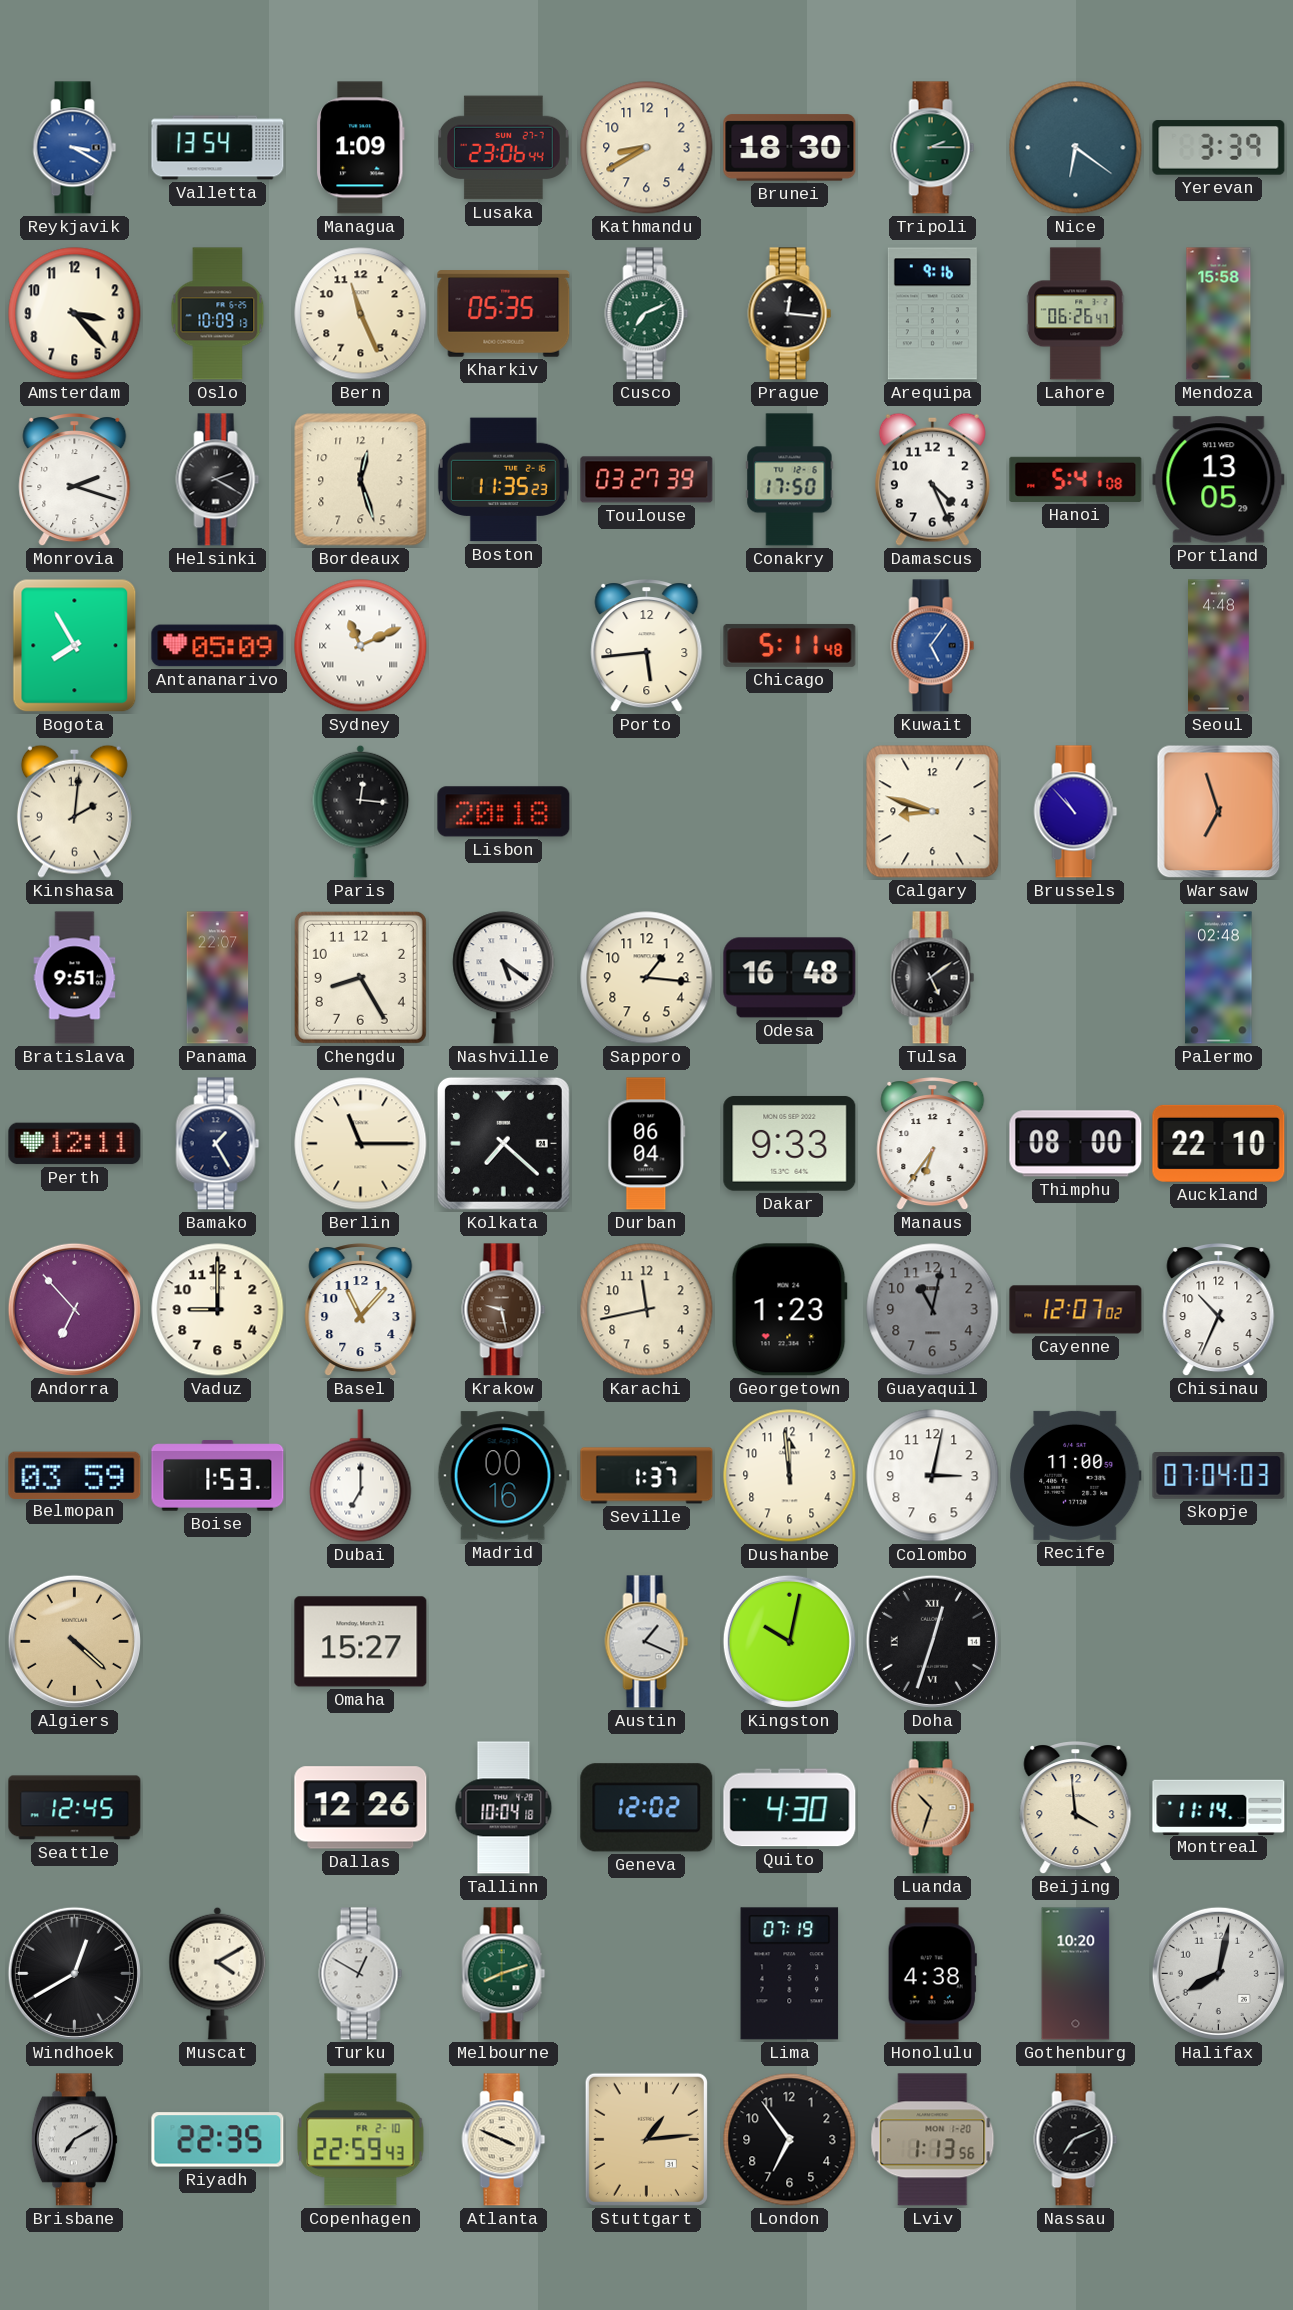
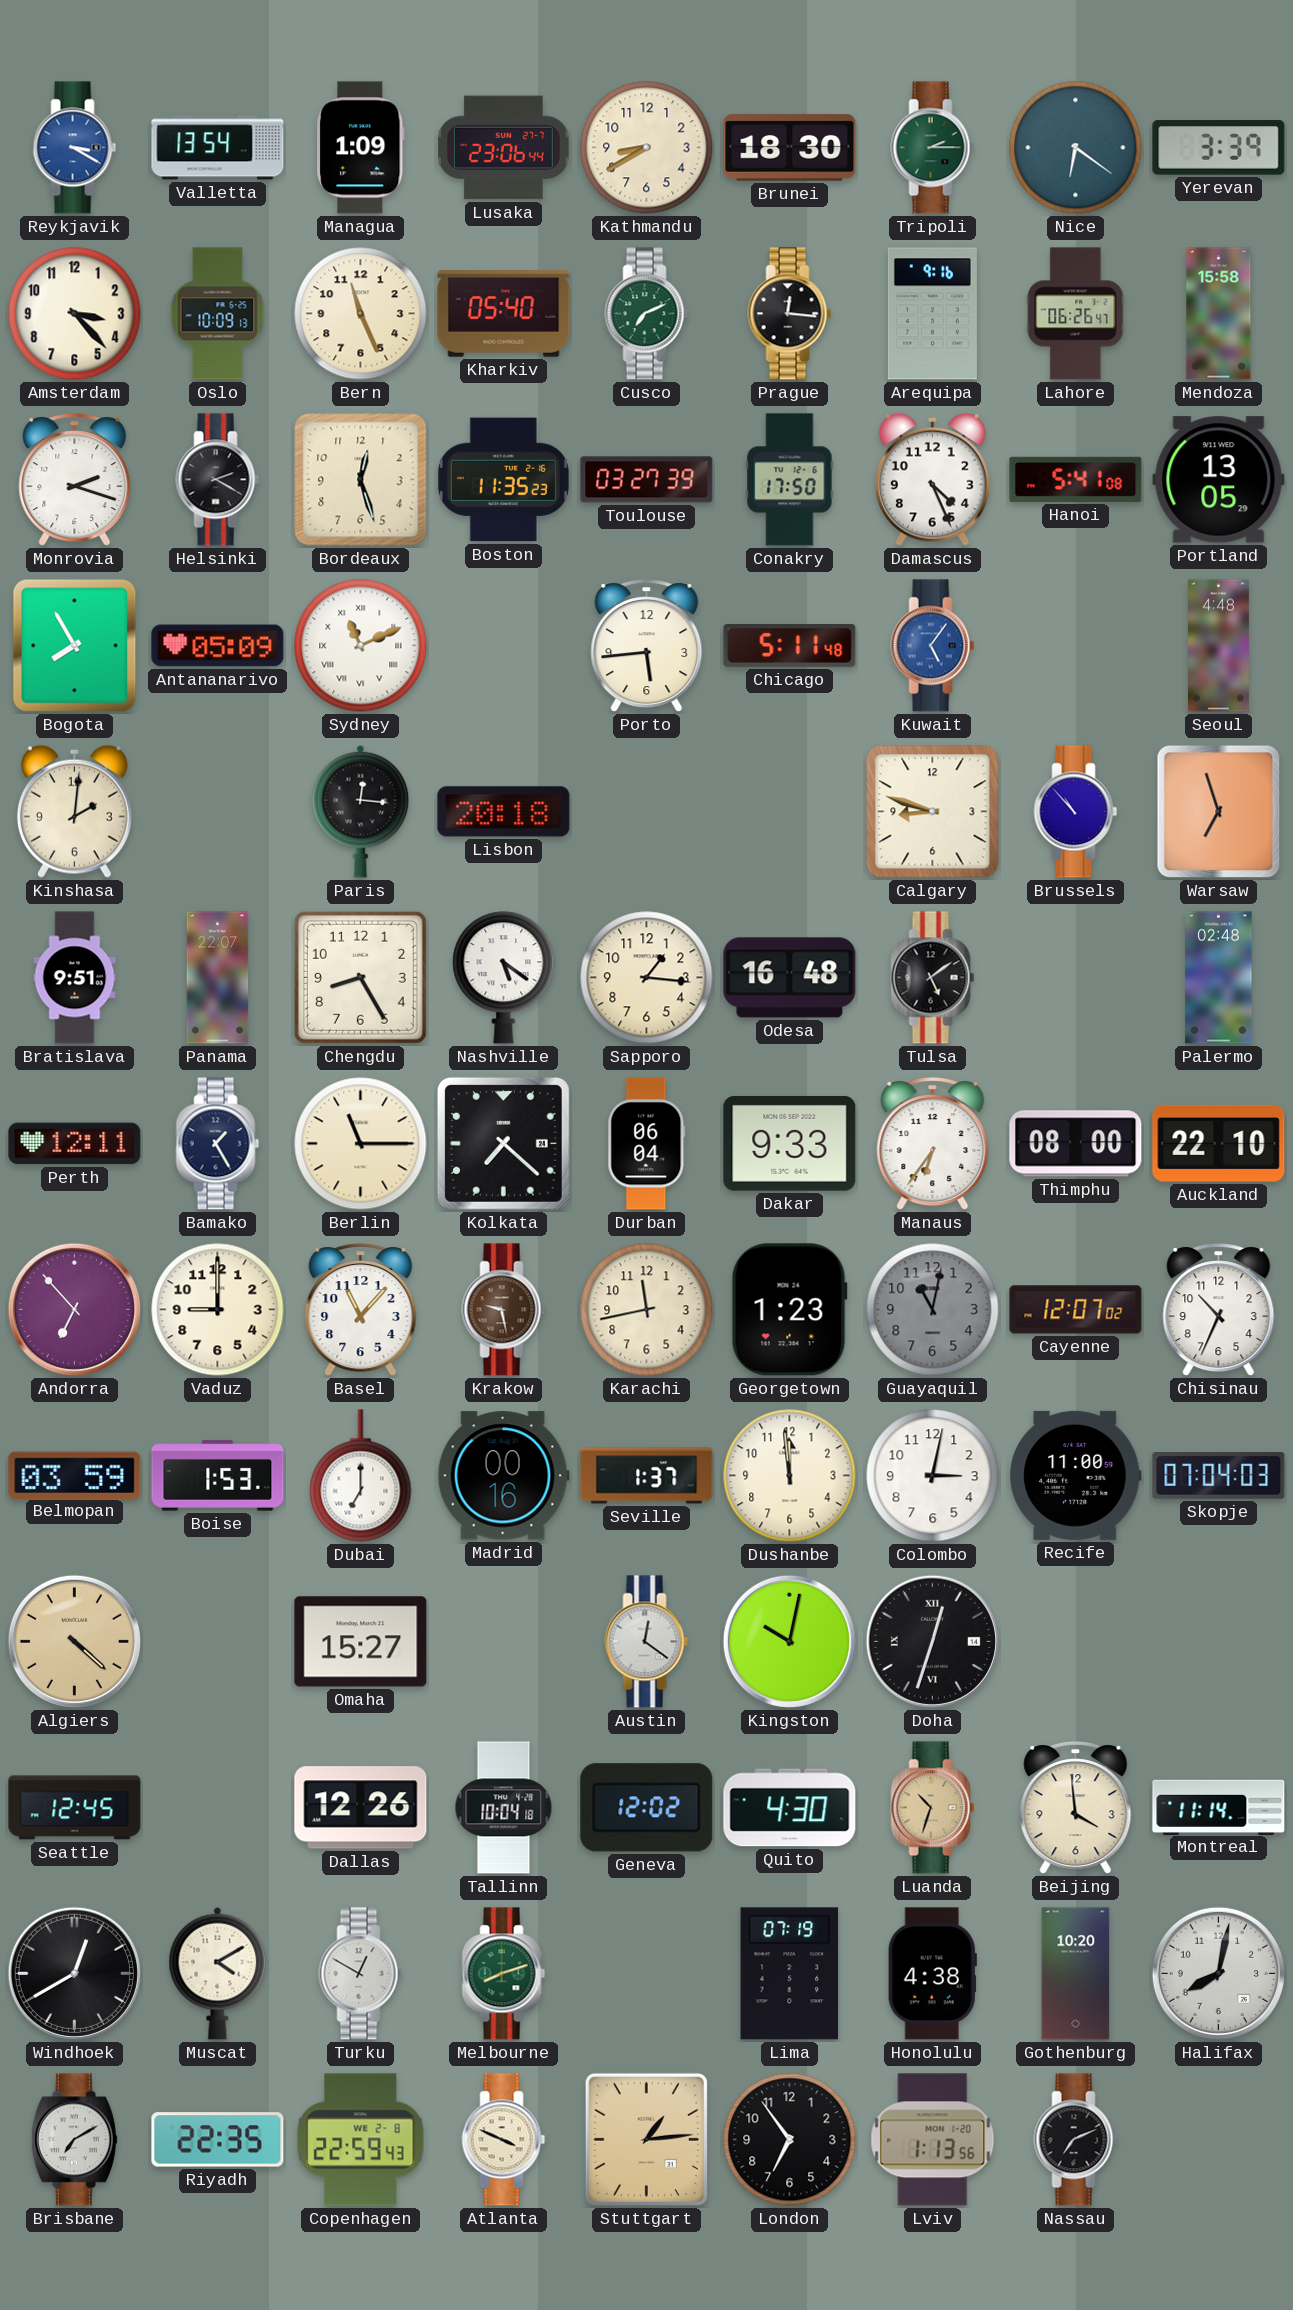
Kharkiv: 05:35 -> 05:40
Austin: 1:19 -> 12:21
Copenhagen date: FR 2-10 -> WE 2-8
